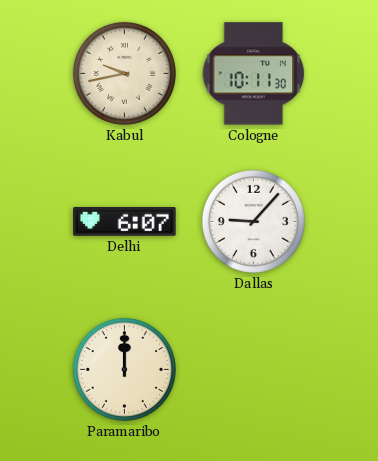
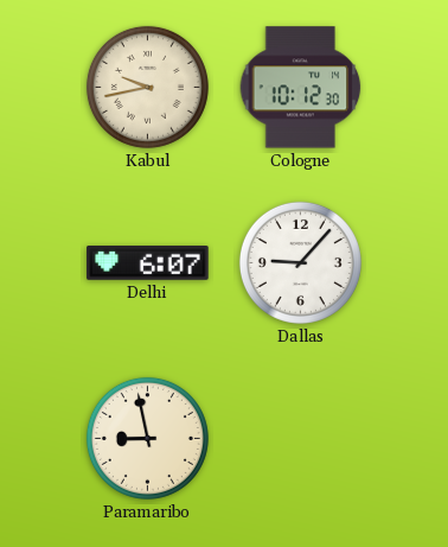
Cologne: 10:11 -> 10:12
Paramaribo: 12:00 -> 8:58
